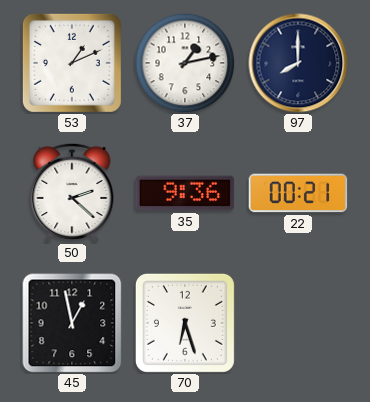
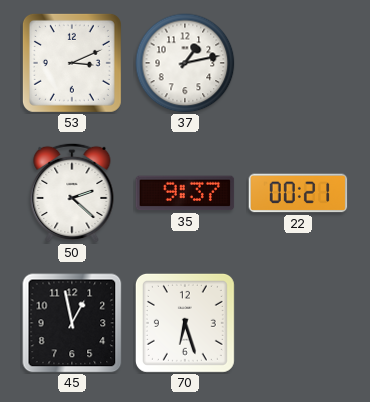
53: 1:11 -> 3:11
97: 8:00 -> none
35: 9:36 -> 9:37
